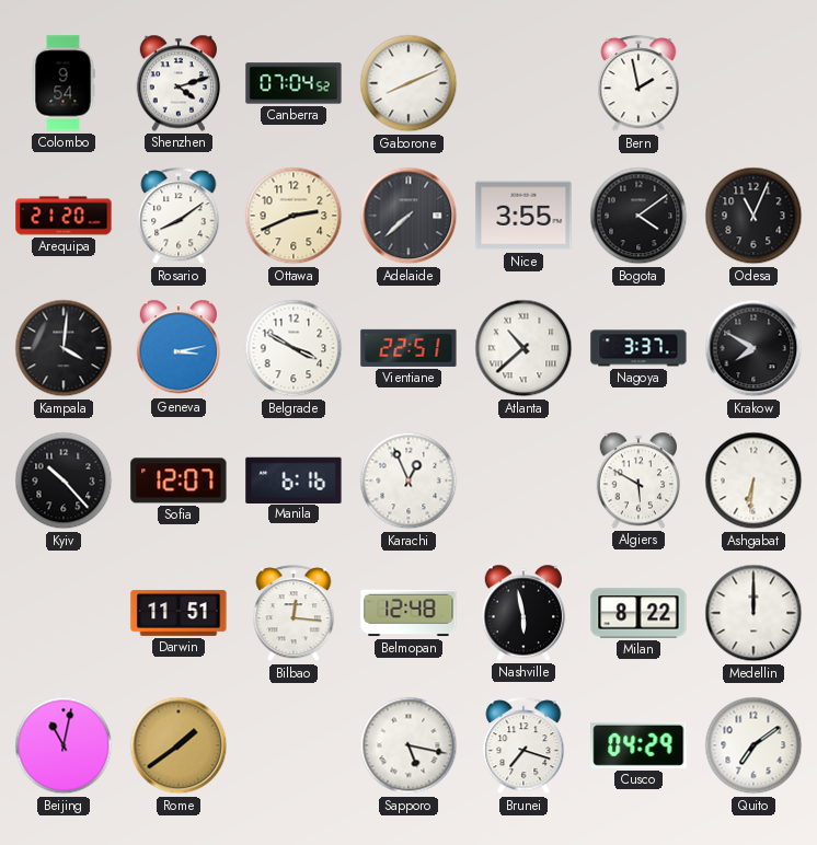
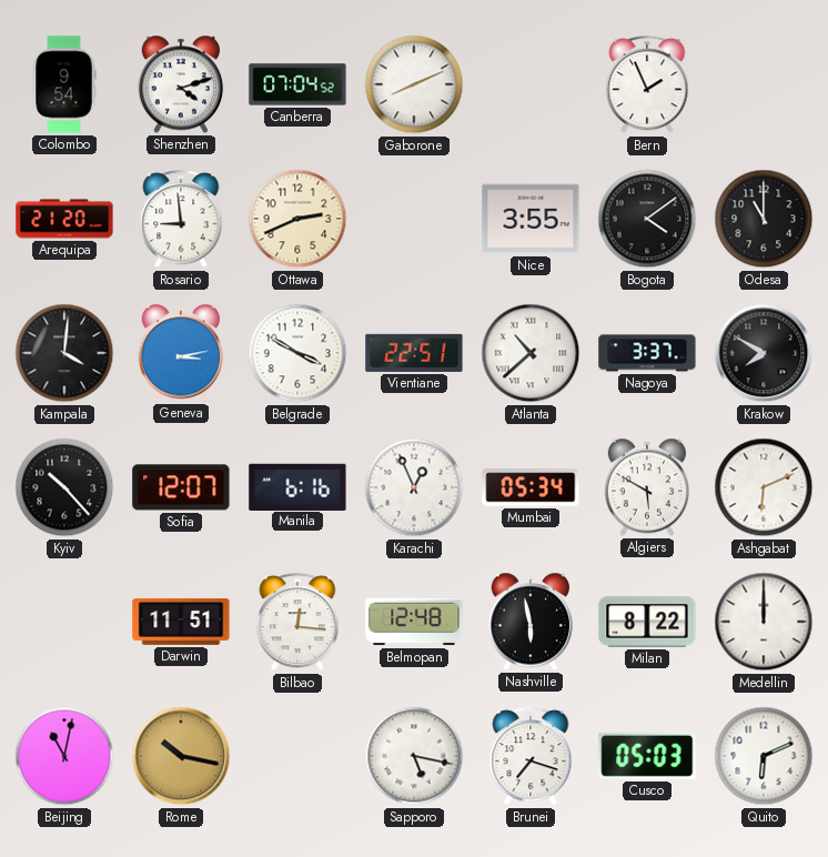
Bern: 1:58 -> 1:56
Rosario: 8:09 -> 8:59
Adelaide: 7:38 -> none
Odesa: 11:04 -> 11:00
Mumbai: none -> 05:34
Ashgabat: 6:31 -> 6:11
Rome: 1:39 -> 10:17
Cusco: 04:29 -> 05:03
Quito: 7:09 -> 6:11
